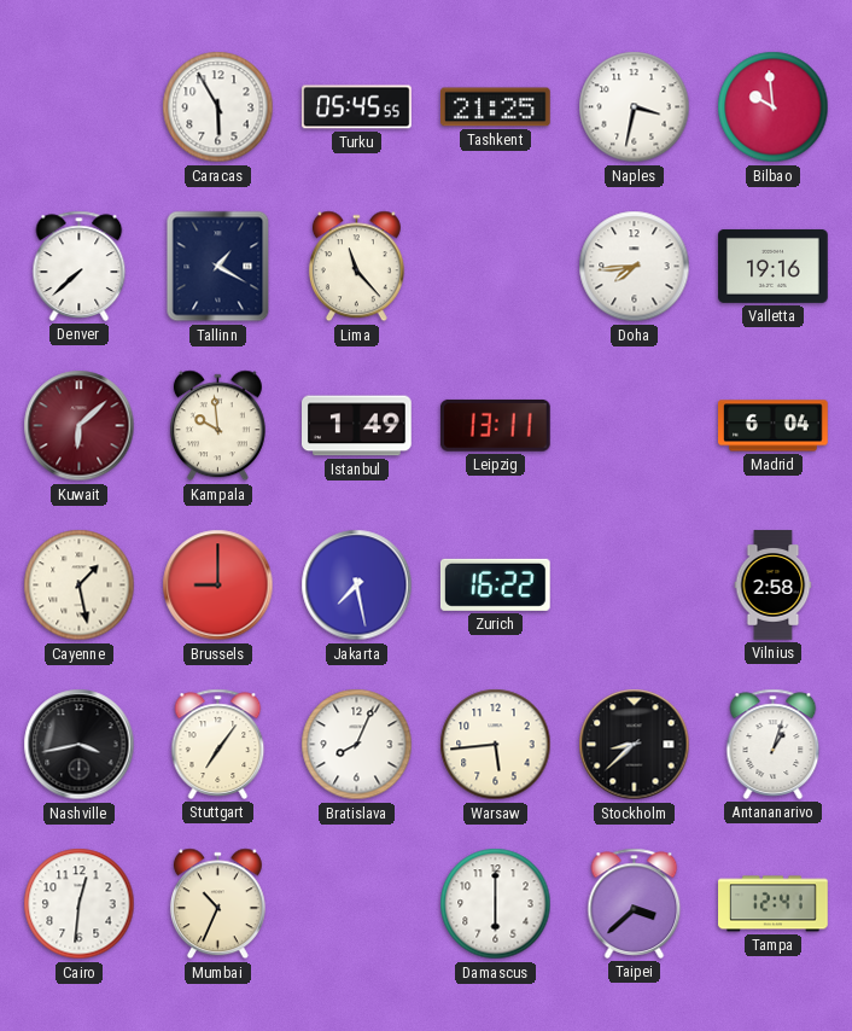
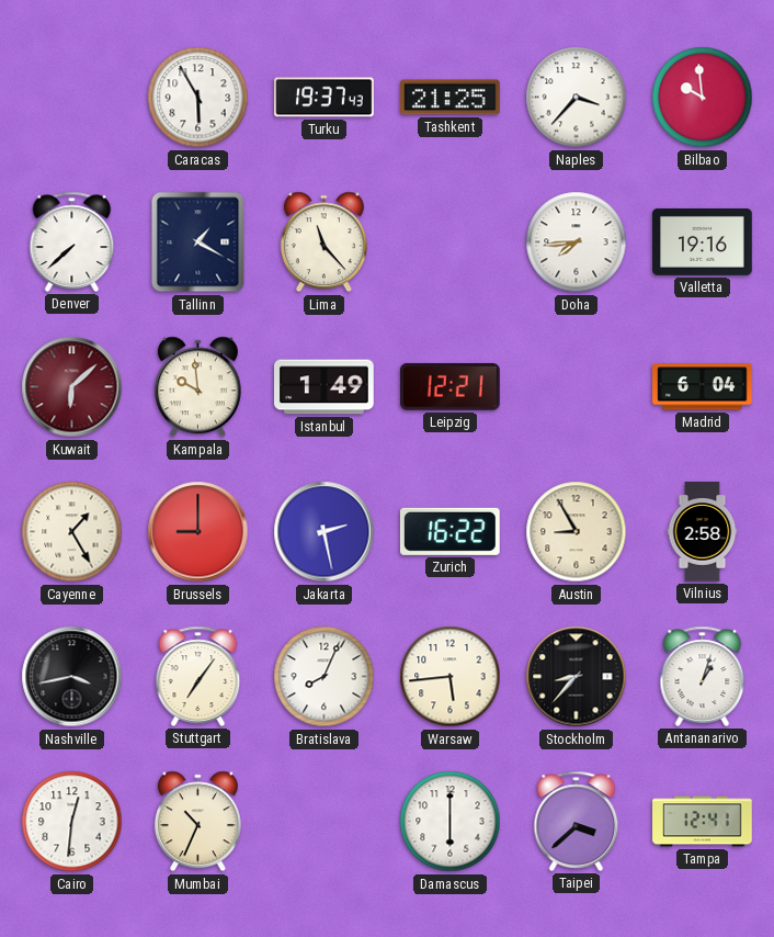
Turku: 05:45 -> 19:37
Naples: 3:32 -> 3:37
Leipzig: 13:11 -> 12:21
Cayenne: 1:28 -> 1:25
Jakarta: 7:28 -> 2:28
Austin: none -> 8:55
Stockholm: 8:38 -> 8:37
